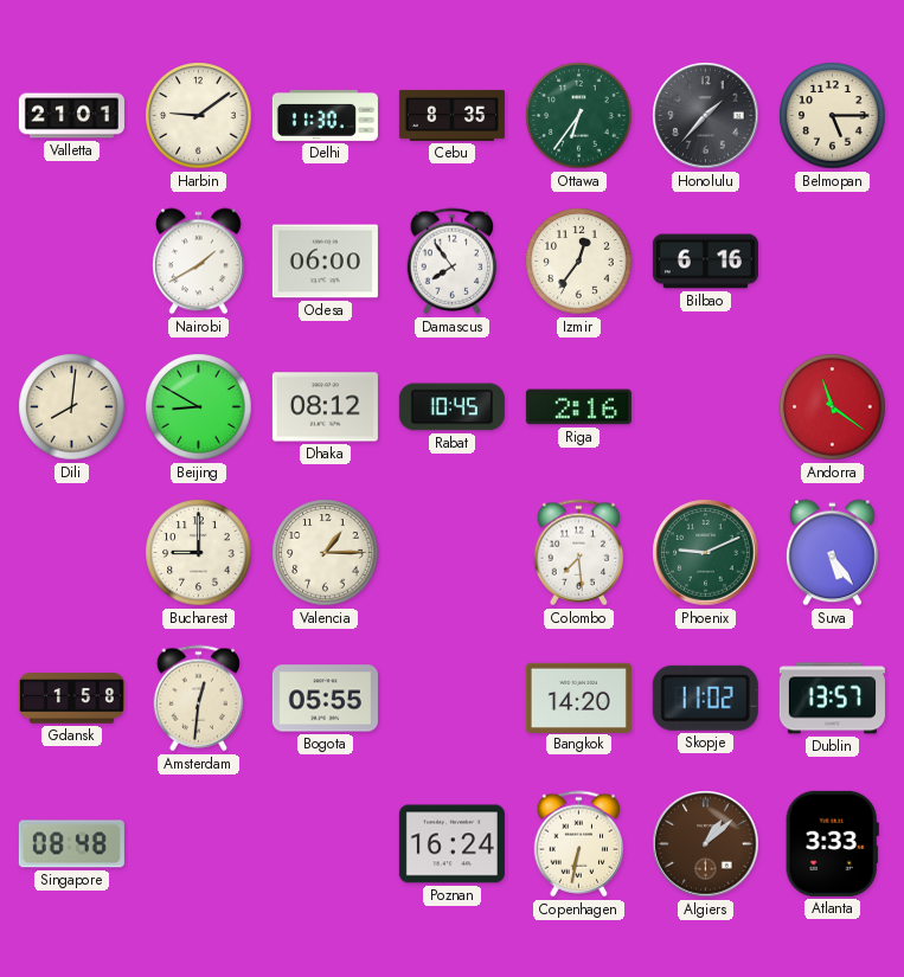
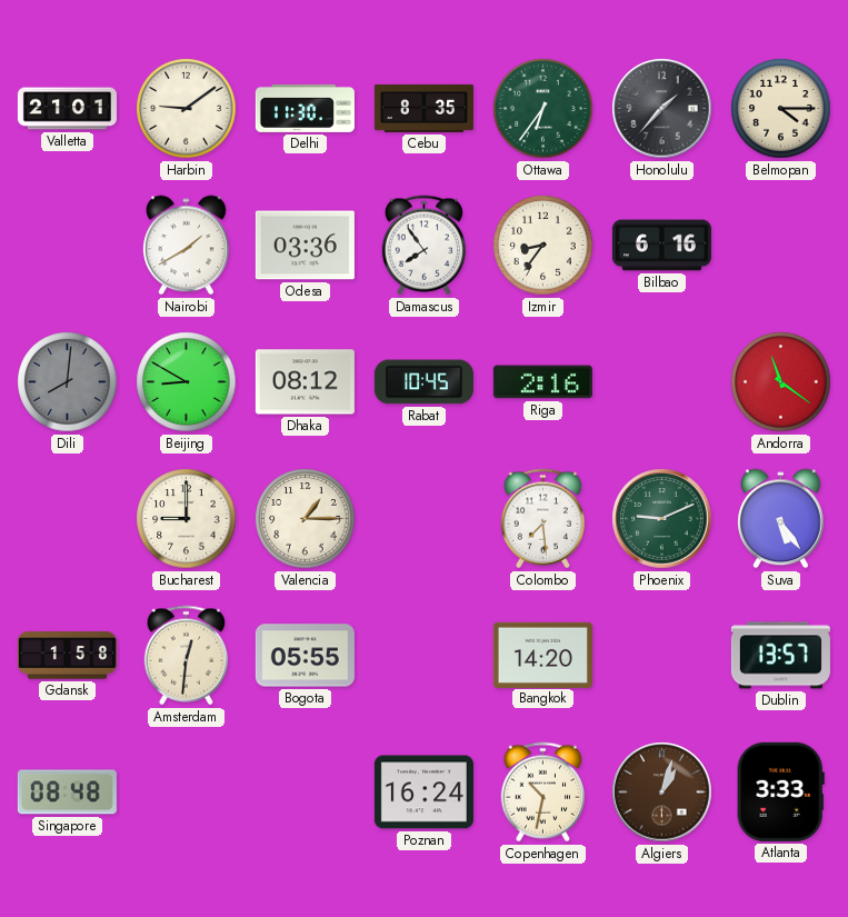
Belmopan: 5:15 -> 4:15
Odesa: 06:00 -> 03:36
Izmir: 12:36 -> 8:36
Dili dial: cream -> grey
Skopje: 11:02 -> none
Copenhagen: 6:32 -> 10:32
Algiers: 1:08 -> 1:03
